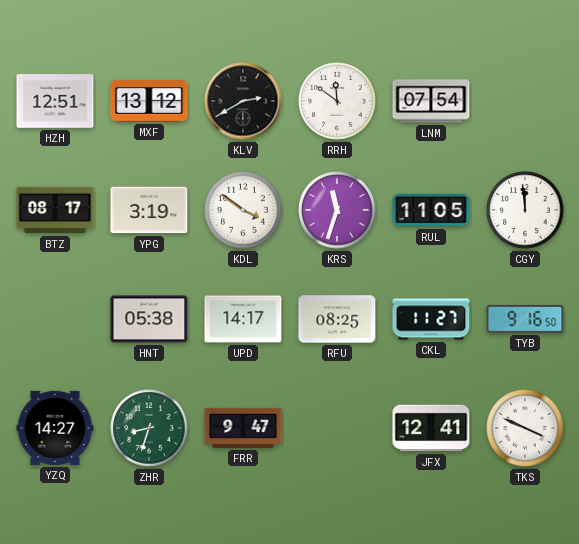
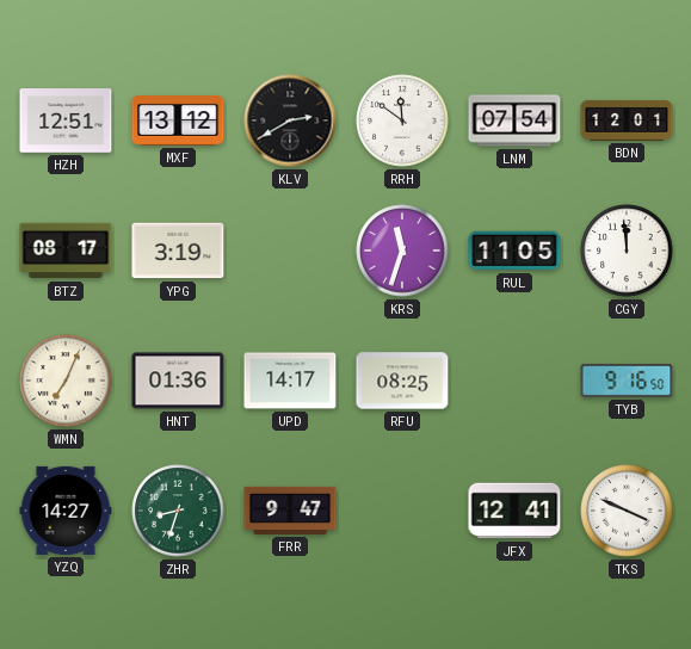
BDN: none -> 12:01
KDL: 3:51 -> none
WMN: none -> 7:04
HNT: 05:38 -> 01:36
CKL: 11:27 -> none
